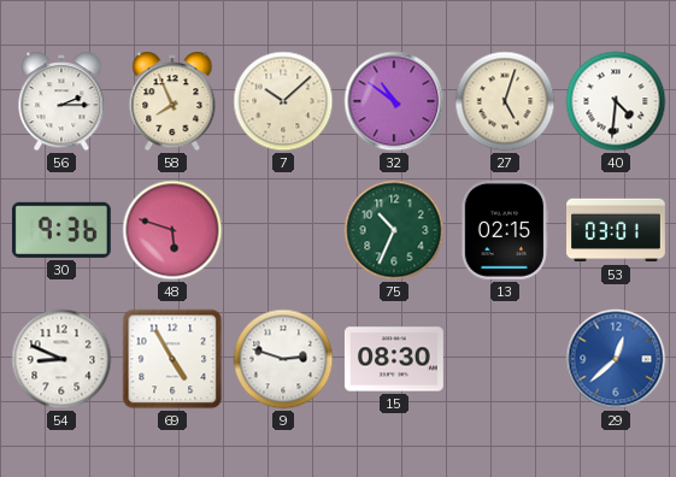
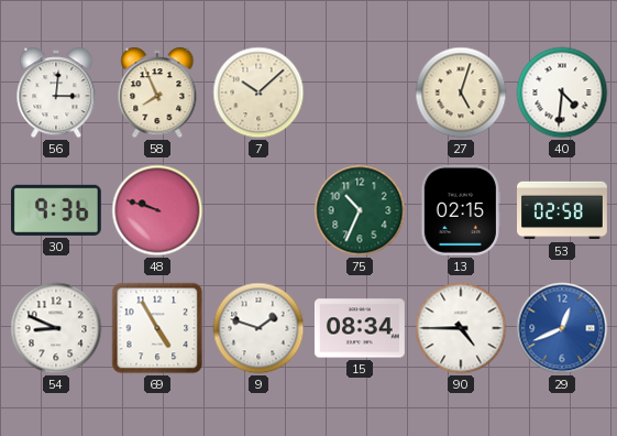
56: 2:15 -> 3:01
32: 10:51 -> none
48: 5:48 -> 9:48
53: 03:01 -> 02:58
9: 2:48 -> 1:48
15: 08:30 -> 08:34
90: none -> 4:45
29: 12:38 -> 12:41
